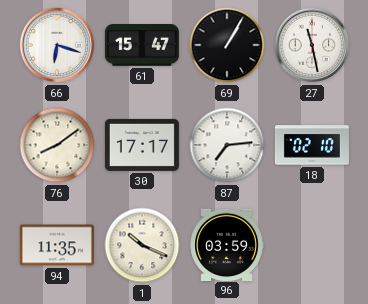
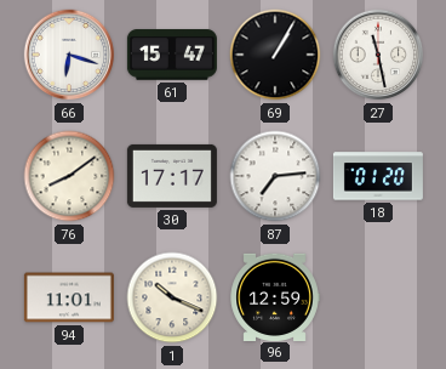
18: 02:10 -> 01:20
94: 11:35 -> 11:01
96: 03:59 -> 12:59
